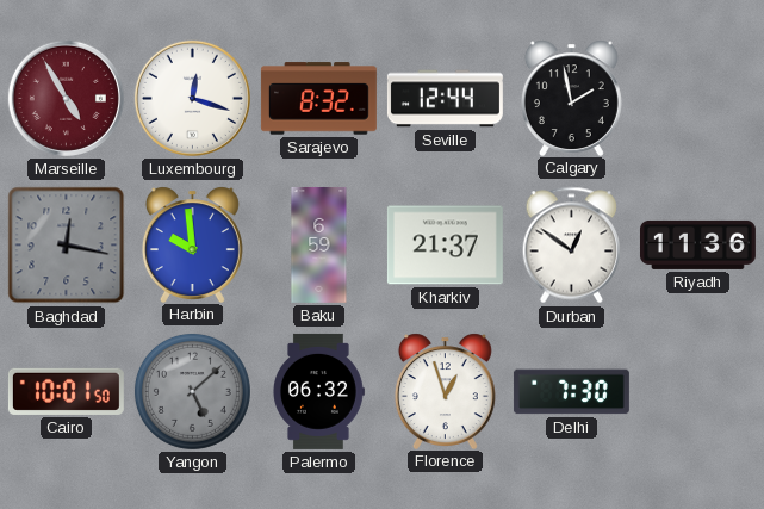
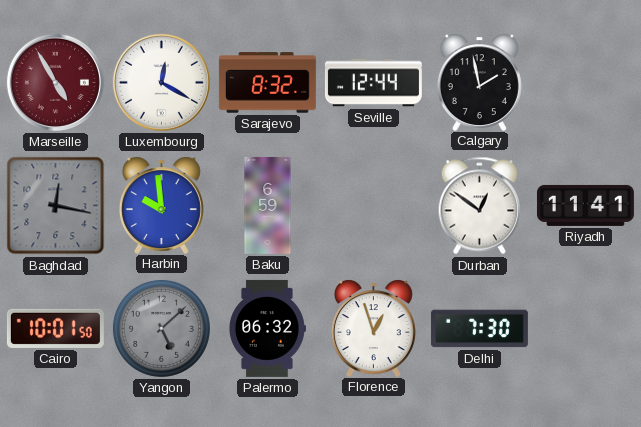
Luxembourg: 12:18 -> 12:20
Kharkiv: 21:37 -> none
Riyadh: 11:36 -> 11:41
